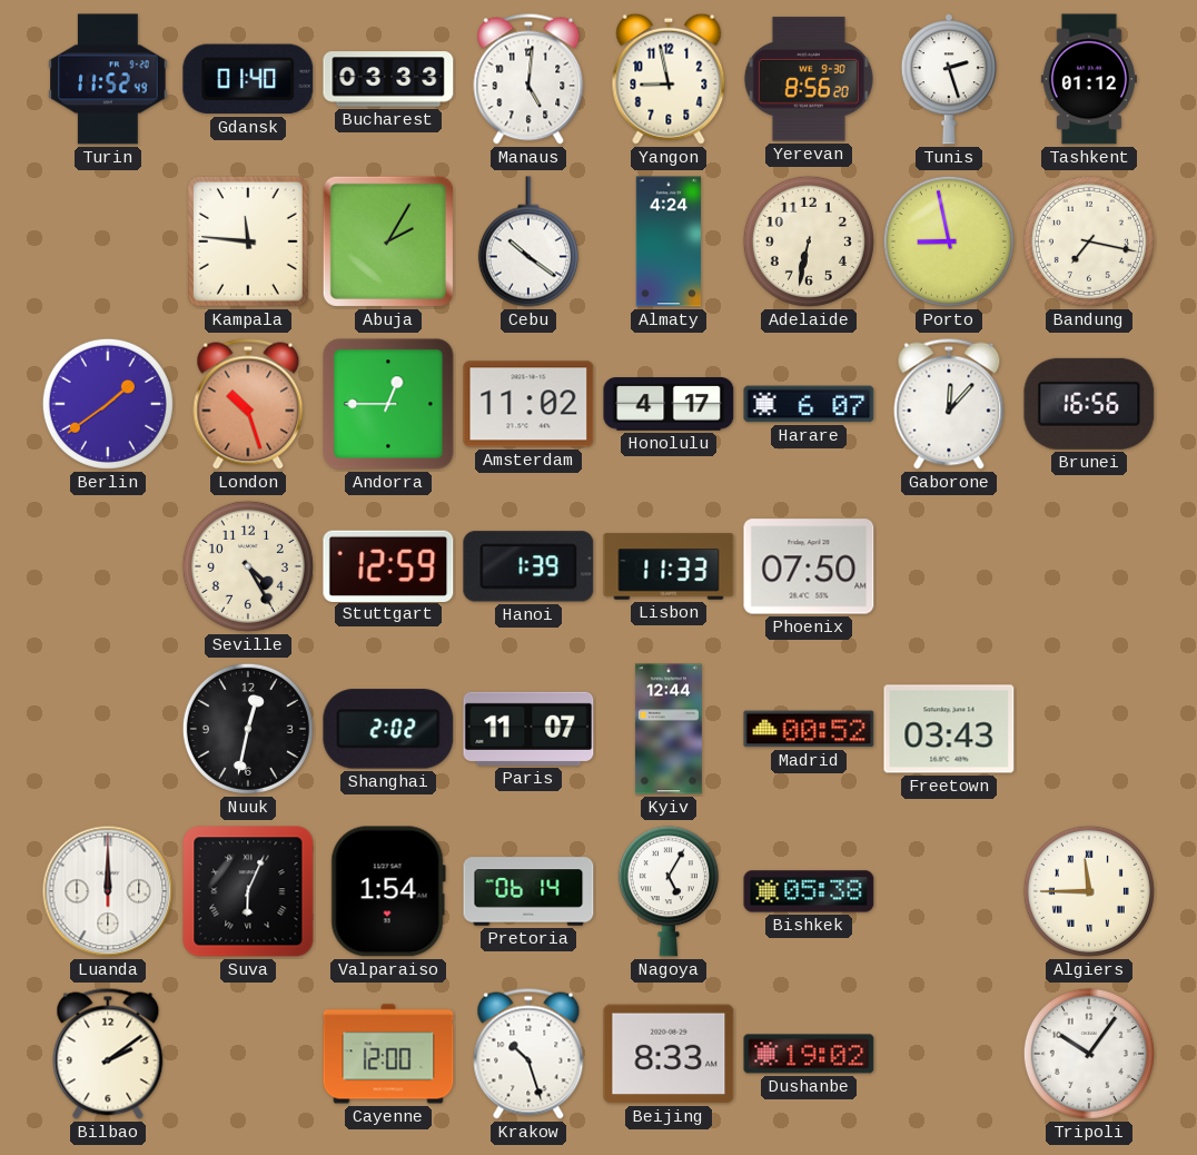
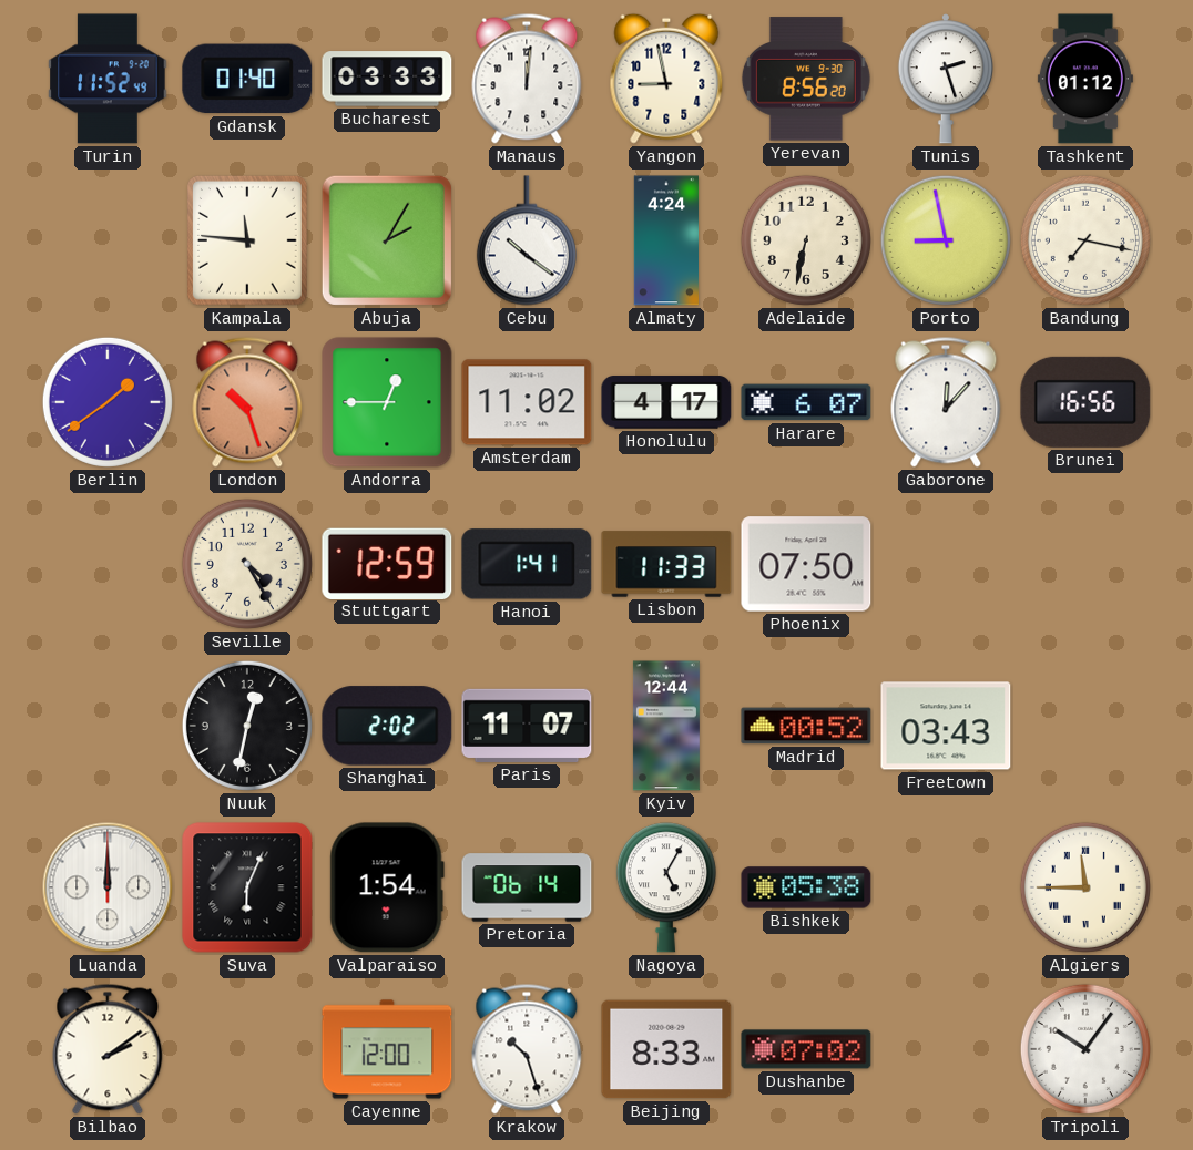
Manaus: 5:01 -> 12:01
Hanoi: 1:39 -> 1:41
Dushanbe: 19:02 -> 07:02
